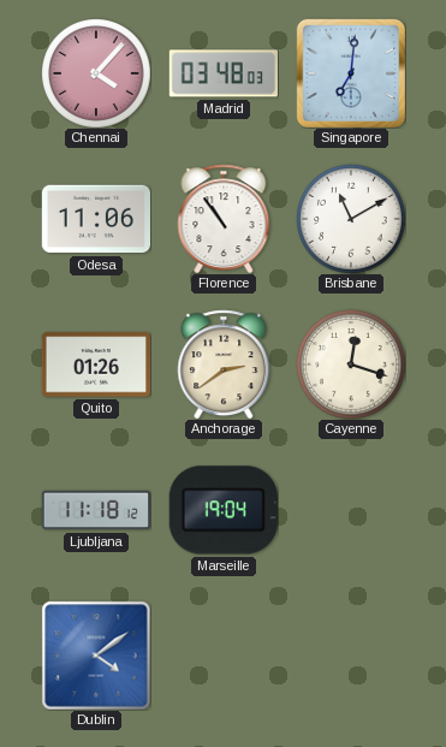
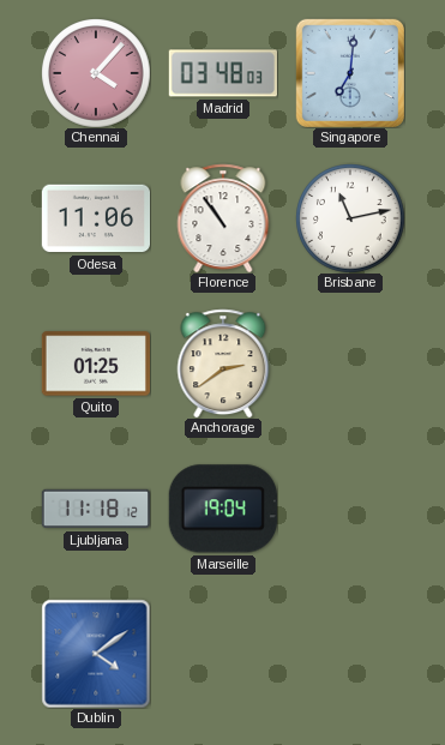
Brisbane: 11:10 -> 11:13
Quito: 01:26 -> 01:25
Cayenne: 12:18 -> none
